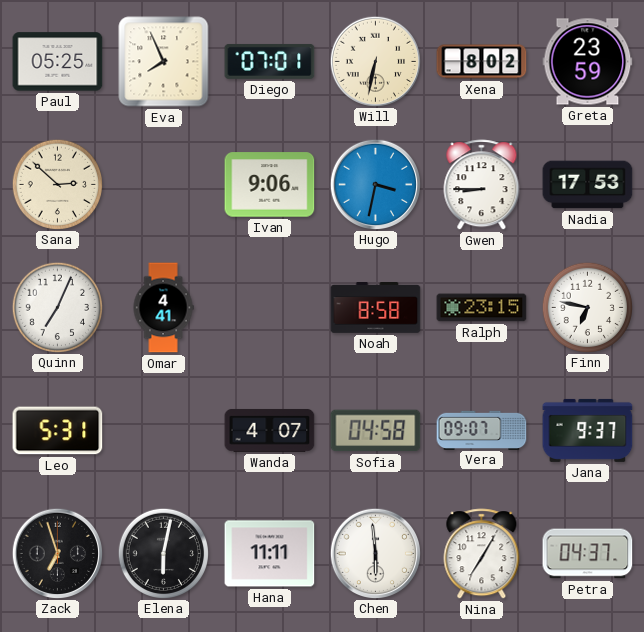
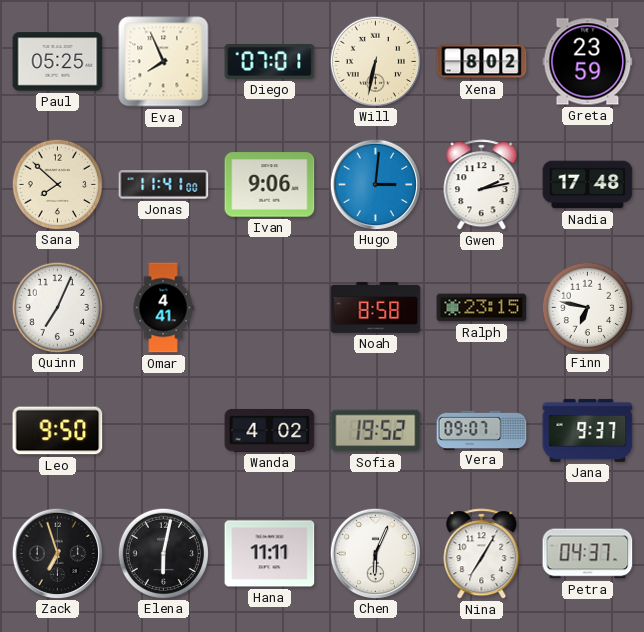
Sana: 2:52 -> 7:52
Jonas: none -> 11:41
Hugo: 3:32 -> 3:01
Gwen: 8:45 -> 2:13
Nadia: 17:53 -> 17:48
Leo: 5:31 -> 9:50
Wanda: 4:07 -> 4:02
Sofia: 04:58 -> 19:52
Chen: 5:59 -> 6:04
